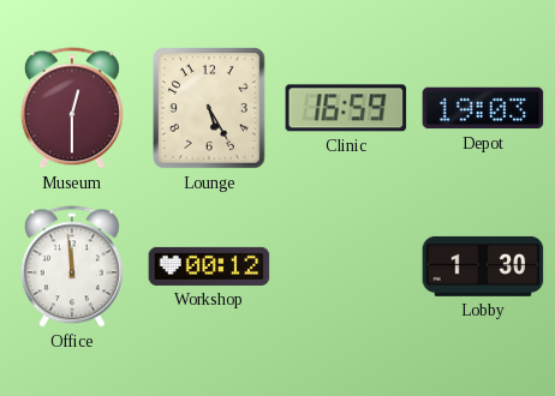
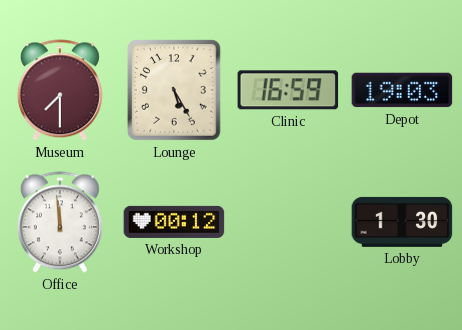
Museum: 12:30 -> 7:30
